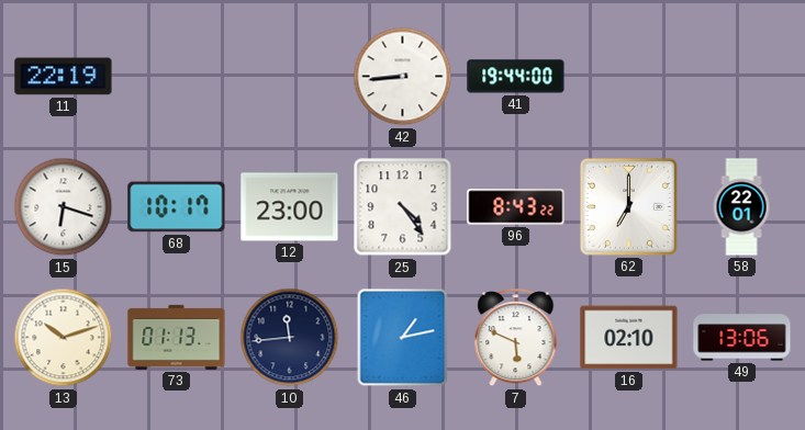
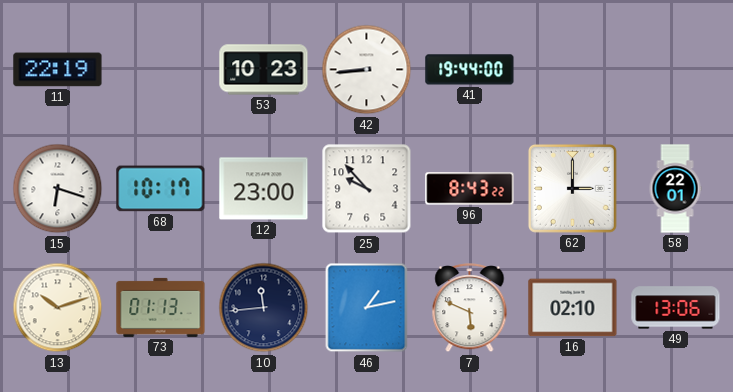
53: none -> 10:23
25: 4:24 -> 9:53
62: 7:00 -> 3:00
